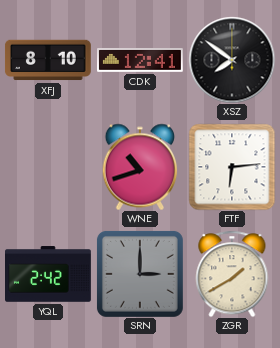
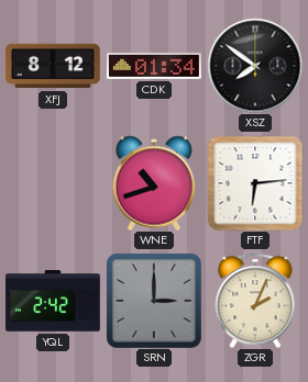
XFJ: 8:10 -> 8:12
CDK: 12:41 -> 01:34
ZGR: 1:40 -> 2:04
